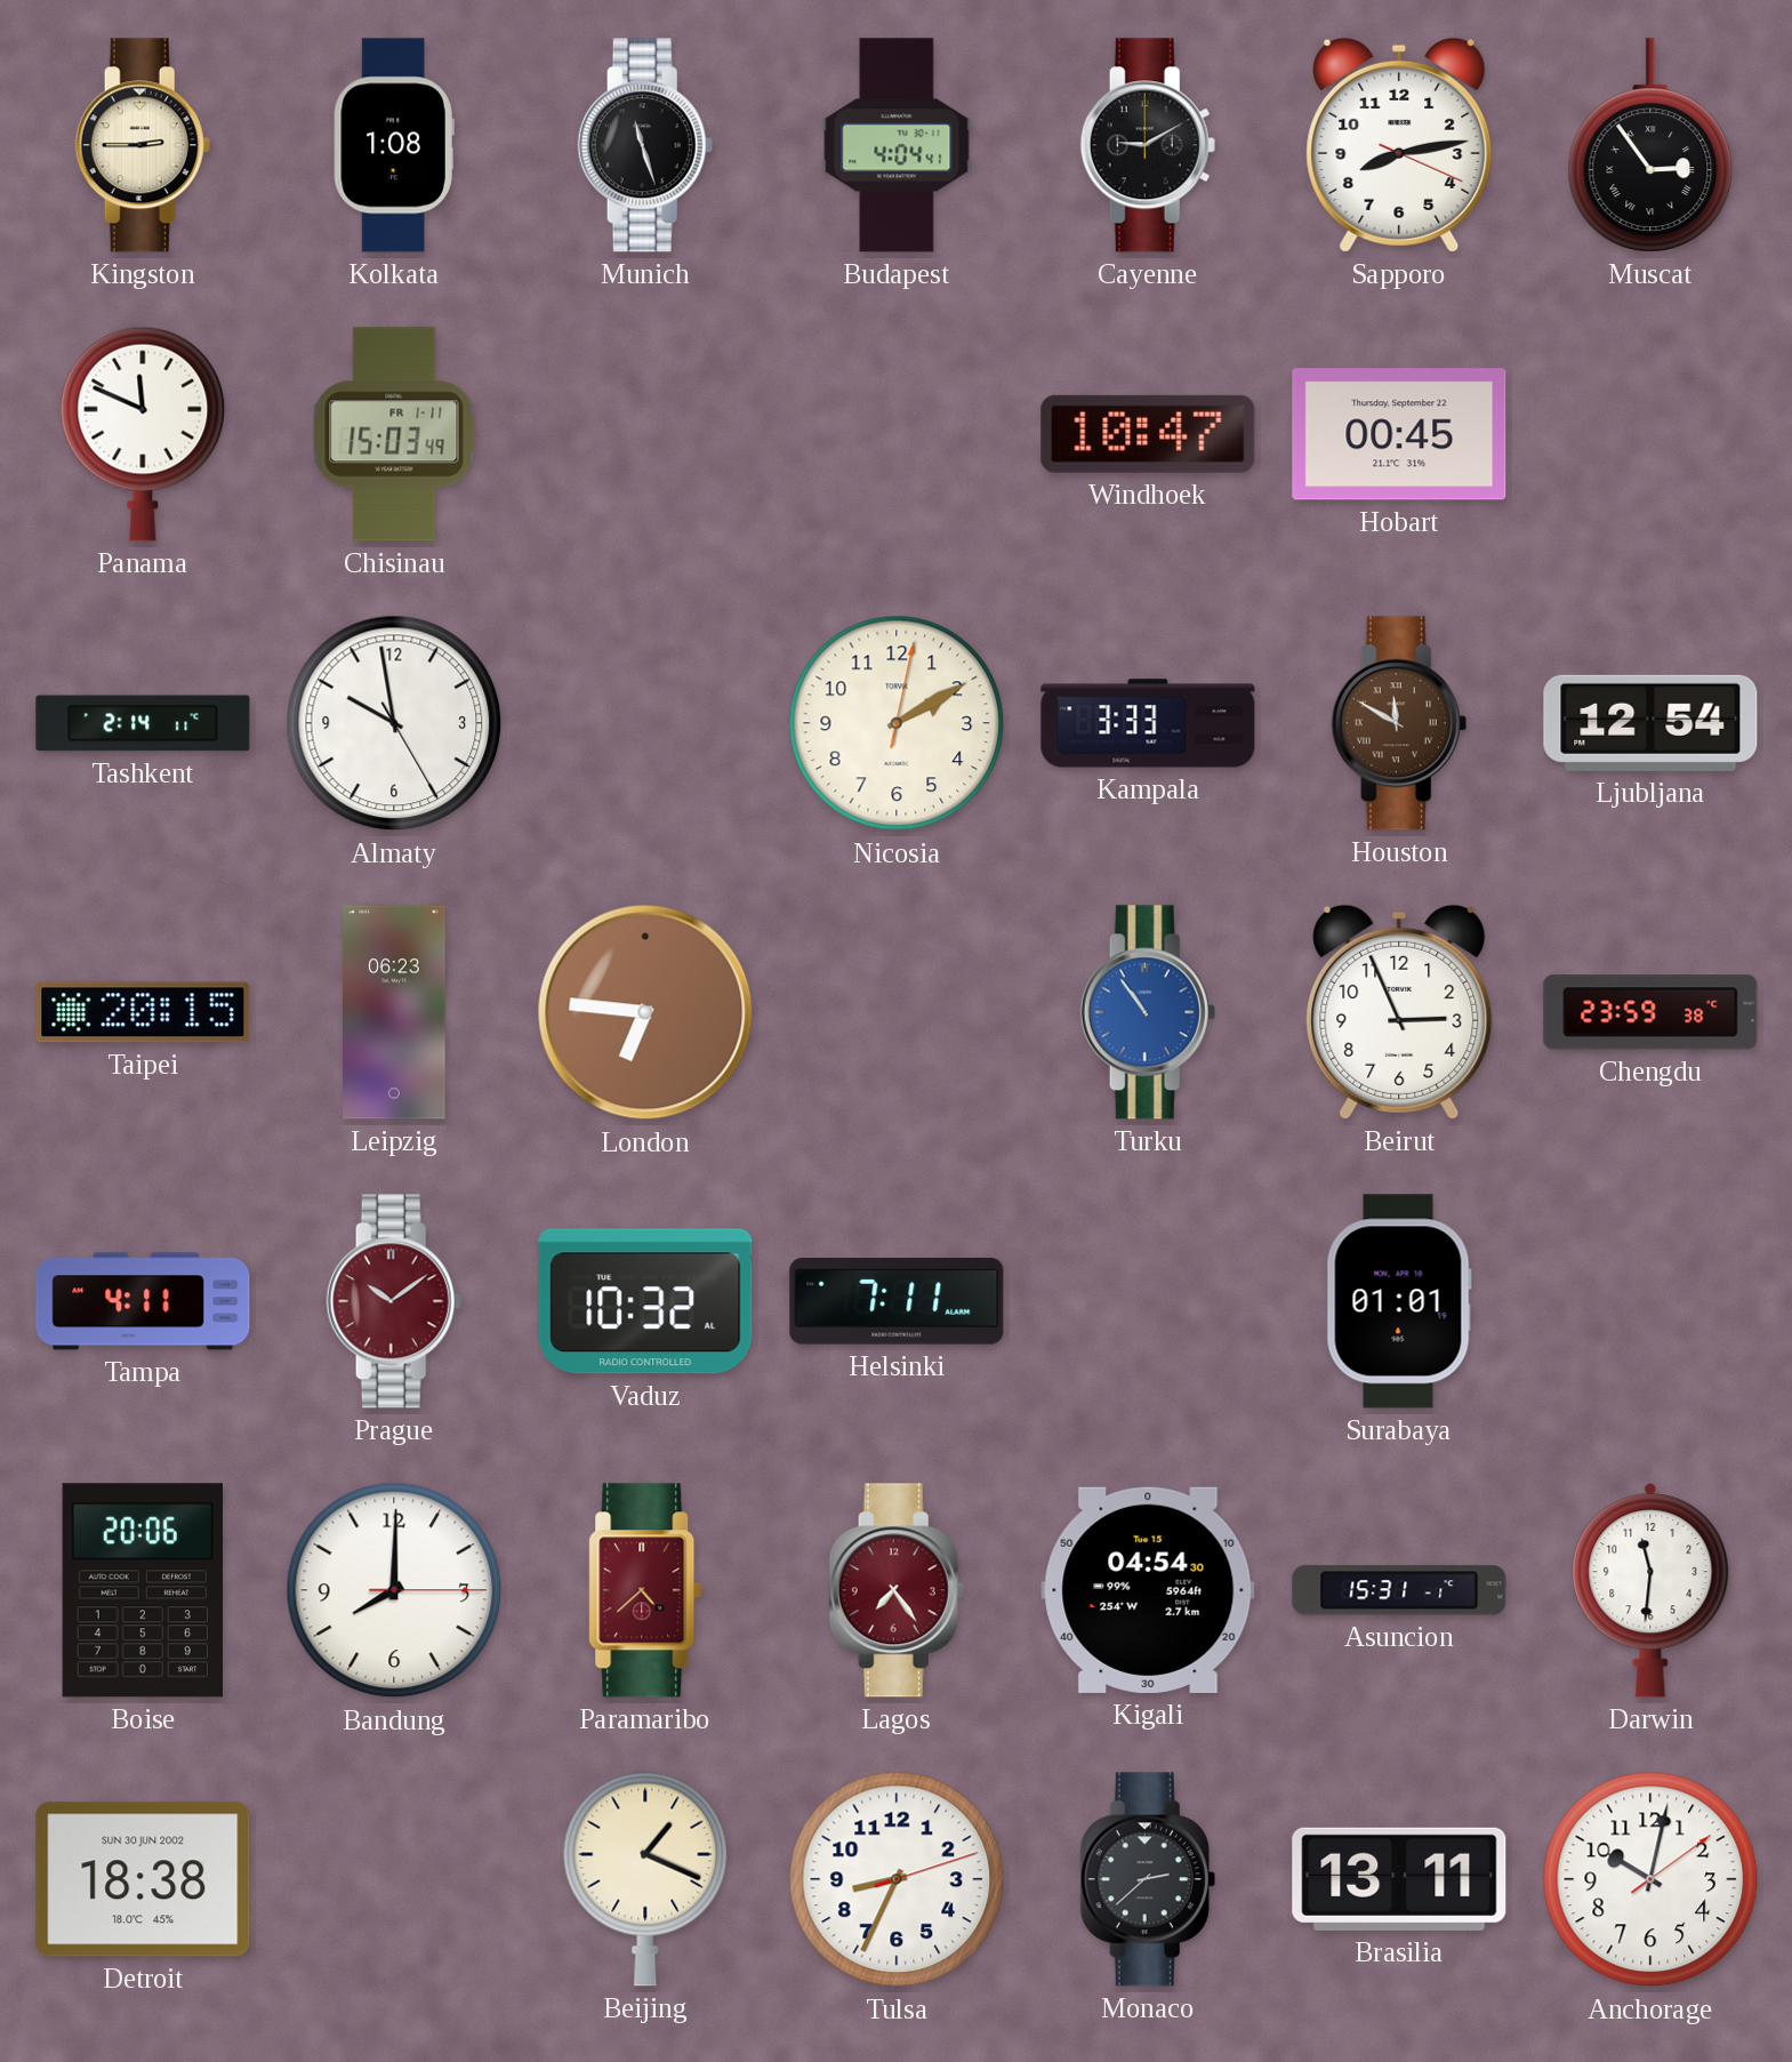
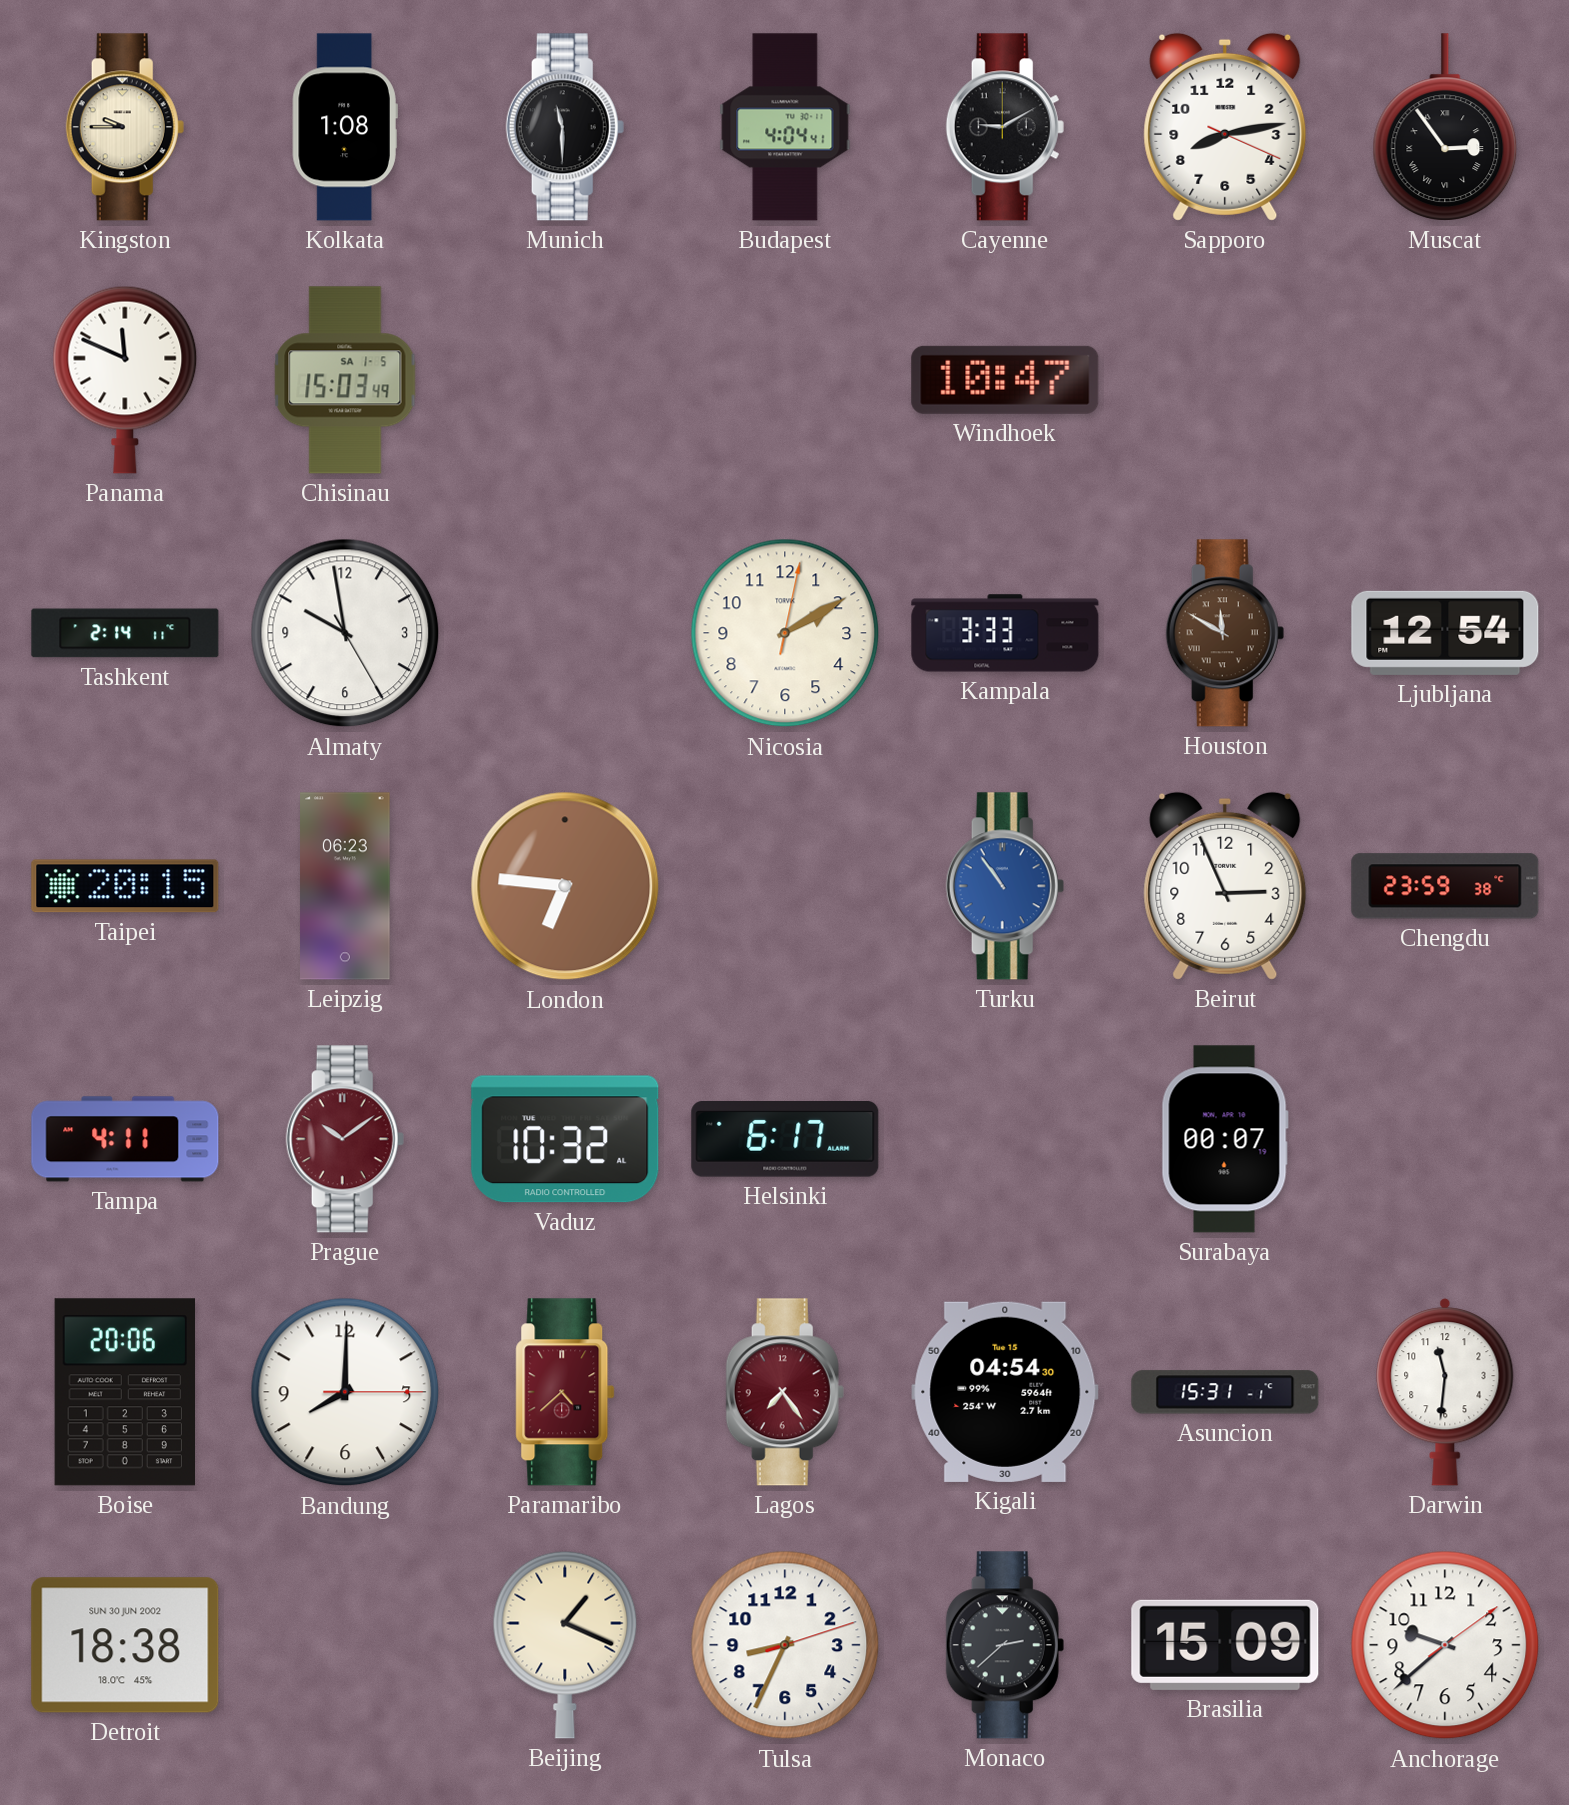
Kingston: 2:45 -> 9:45
Munich: 11:27 -> 11:30
Chisinau date: FR 1-11 -> SA 1-5
Hobart: 00:45 -> none
Helsinki: 7:11 -> 6:17
Surabaya: 01:01 -> 00:07
Brasilia: 13:11 -> 15:09
Anchorage: 10:02 -> 9:38
